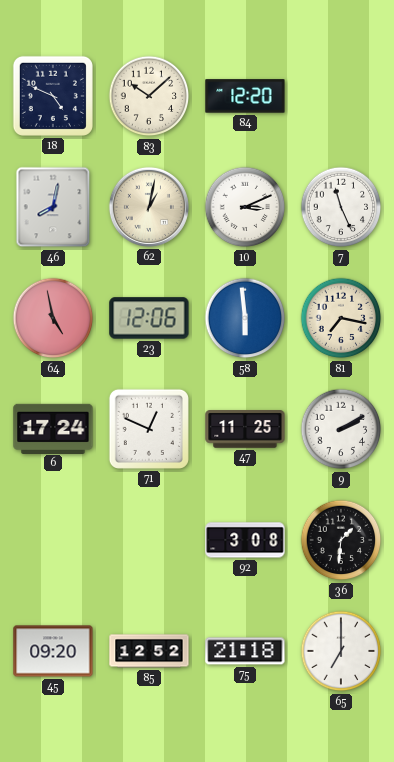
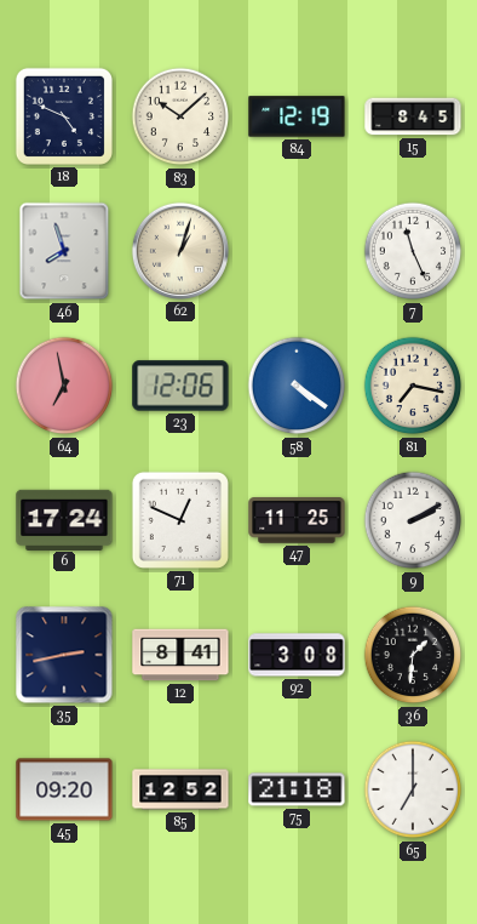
84: 12:20 -> 12:19
15: none -> 8:45
46: 8:02 -> 7:57
62: 1:02 -> 1:03
10: 3:11 -> none
64: 4:58 -> 6:58
58: 5:59 -> 4:21
35: none -> 2:43
12: none -> 8:41
